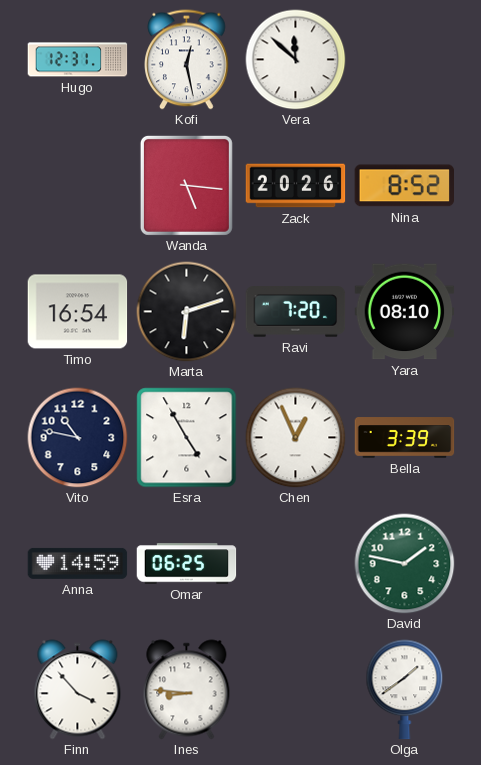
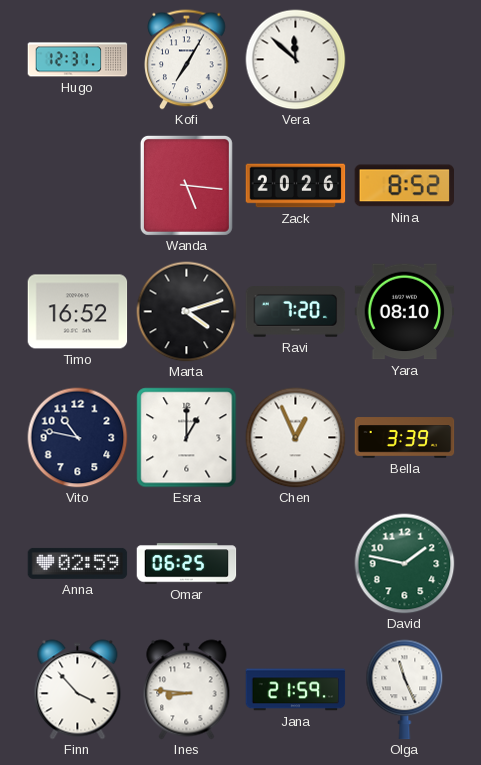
Kofi: 12:28 -> 7:05
Timo: 16:54 -> 16:52
Marta: 6:12 -> 4:12
Esra: 4:55 -> 1:00
Anna: 14:59 -> 02:59
Jana: none -> 21:59
Olga: 1:39 -> 11:26
